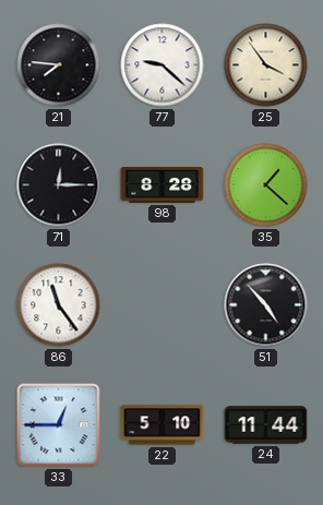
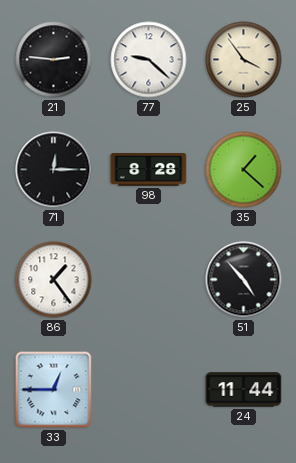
21: 7:46 -> 2:46
86: 11:24 -> 1:24
22: 5:10 -> none
